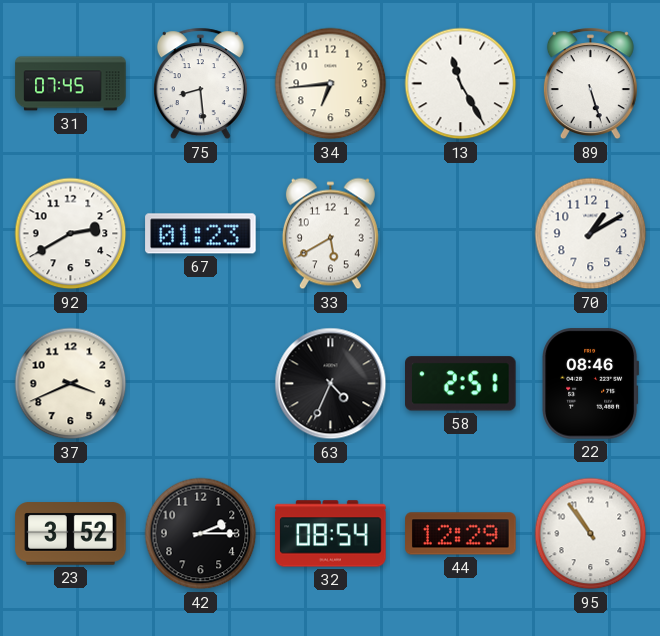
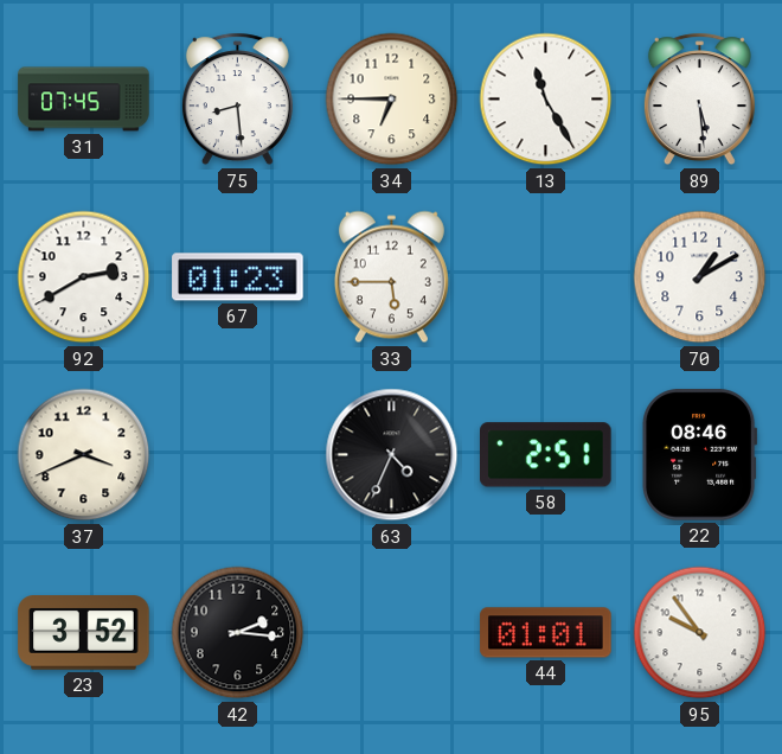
34: 6:44 -> 6:45
89: 5:27 -> 5:29
33: 5:40 -> 5:45
42: 2:15 -> 2:16
32: 08:54 -> none
44: 12:29 -> 01:01
95: 10:54 -> 9:54
